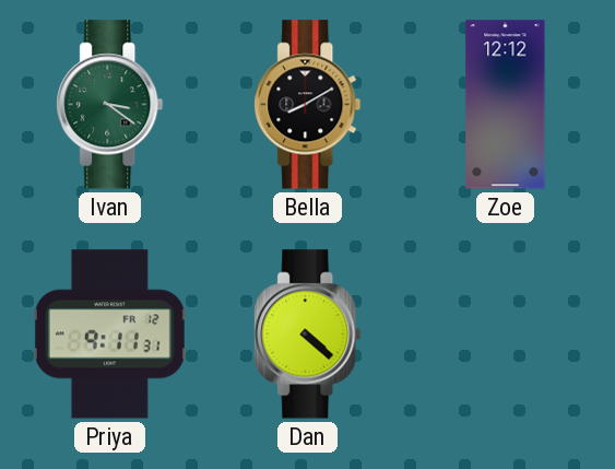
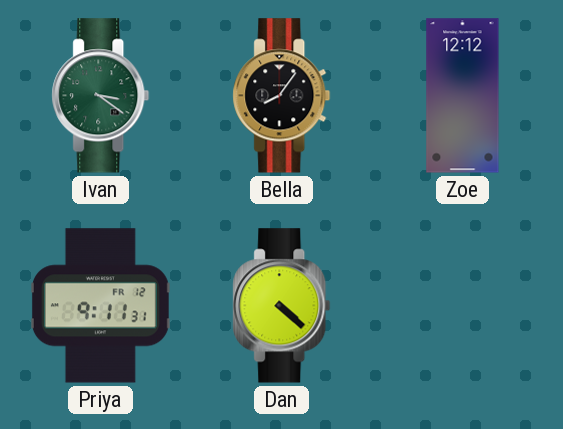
Bella: 8:10 -> 8:06
